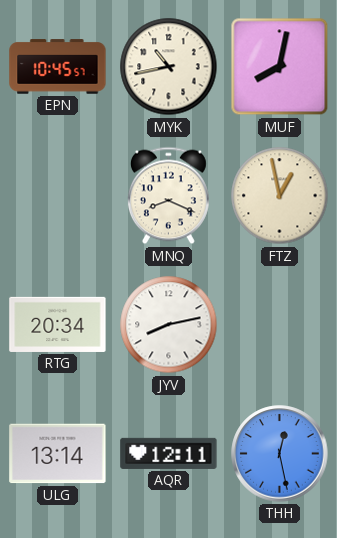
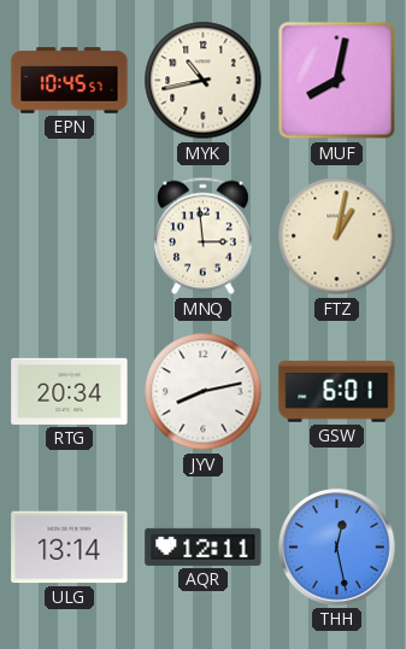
MNQ: 8:19 -> 2:59
FTZ: 12:58 -> 1:02
GSW: none -> 6:01
